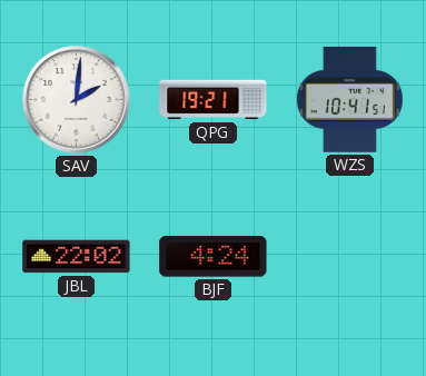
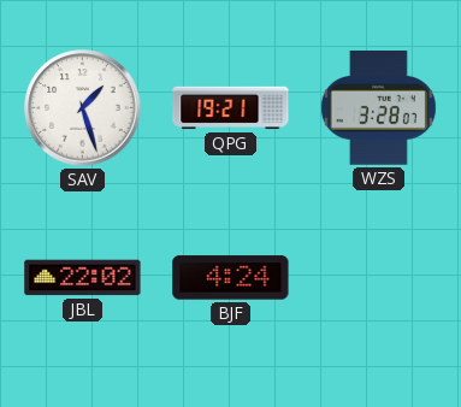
SAV: 2:01 -> 1:27
WZS: 10:41 -> 3:28
